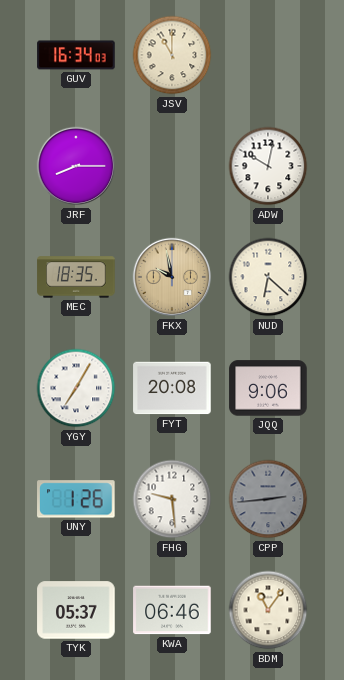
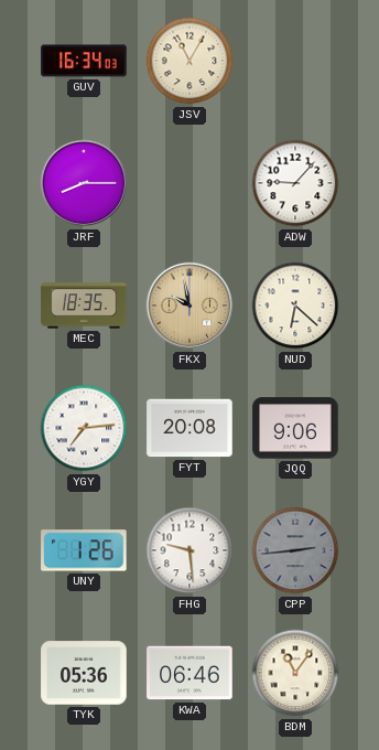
JSV: 11:00 -> 11:05
ADW: 10:02 -> 9:07
YGY: 7:05 -> 7:14
TYK: 05:37 -> 05:36
